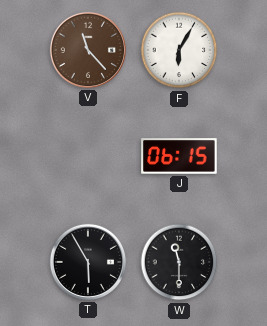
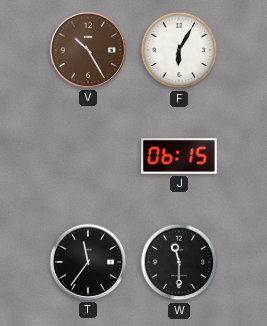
V: 11:23 -> 10:25
T: 5:55 -> 11:36
